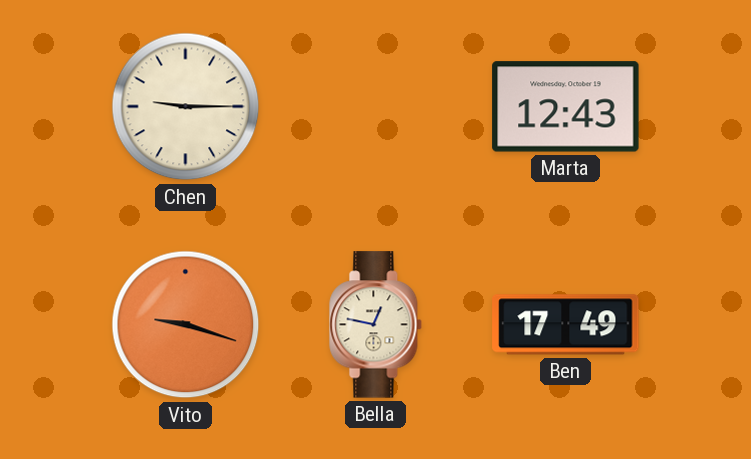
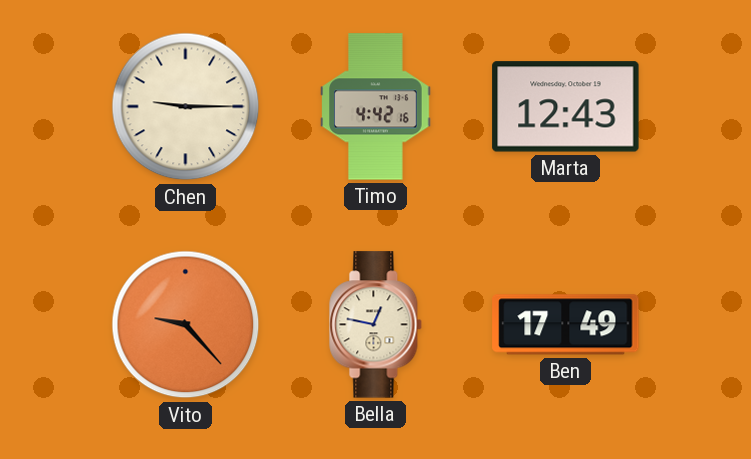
Timo: none -> 4:42
Vito: 9:18 -> 9:23
